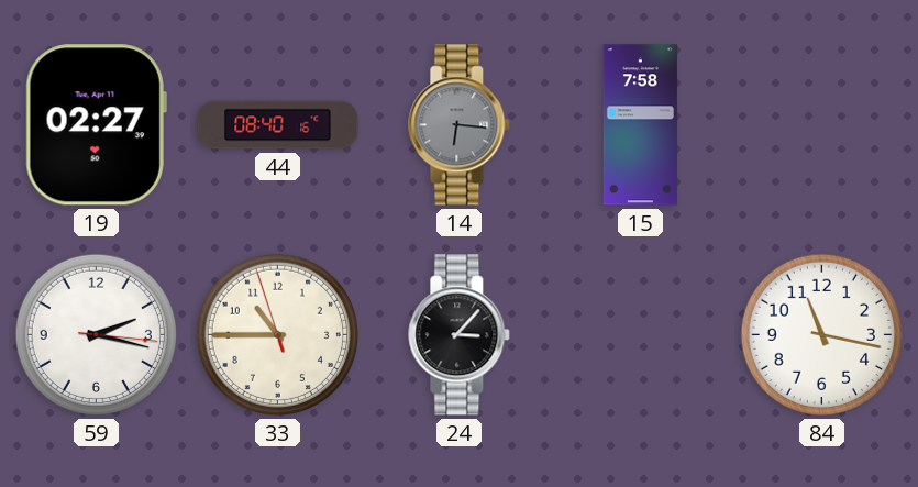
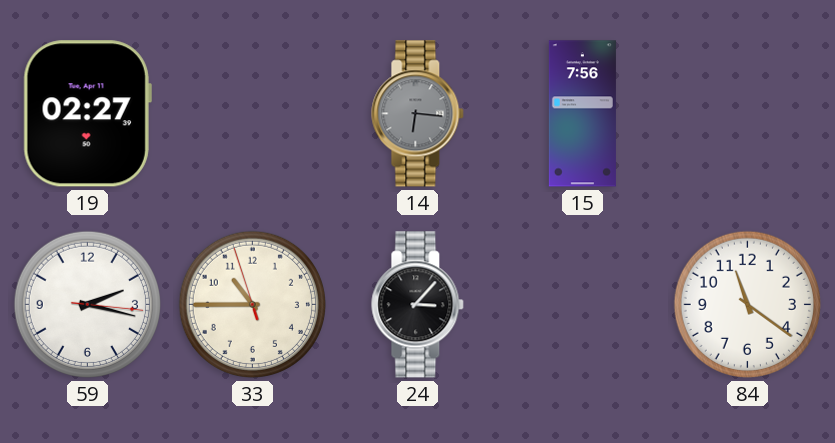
44: 08:40 -> none
15: 7:58 -> 7:56
84: 11:17 -> 11:21
